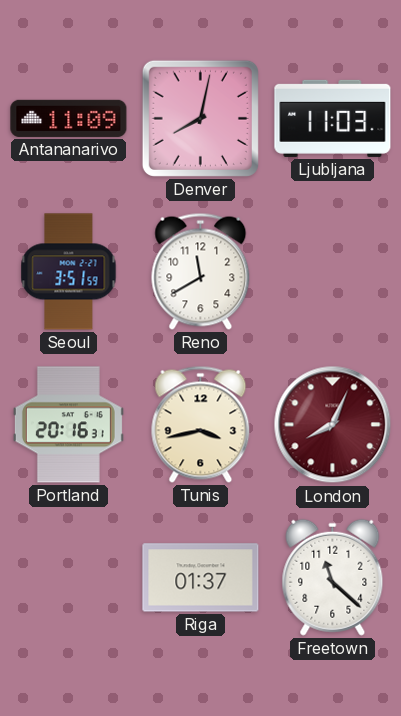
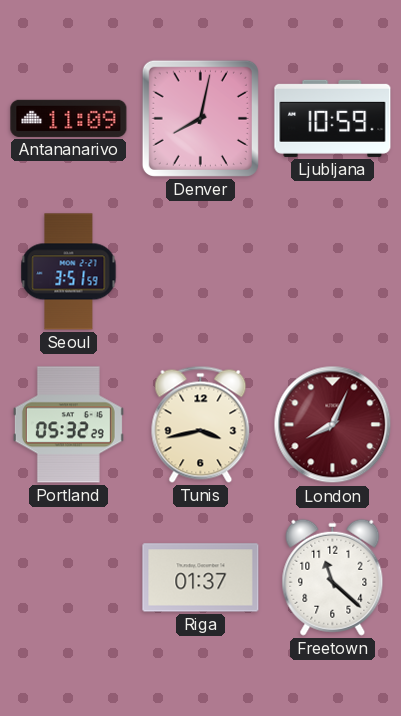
Ljubljana: 11:03 -> 10:59
Reno: 11:40 -> none
Portland: 20:16 -> 05:32
